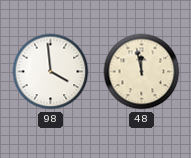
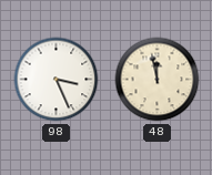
98: 3:59 -> 3:26
